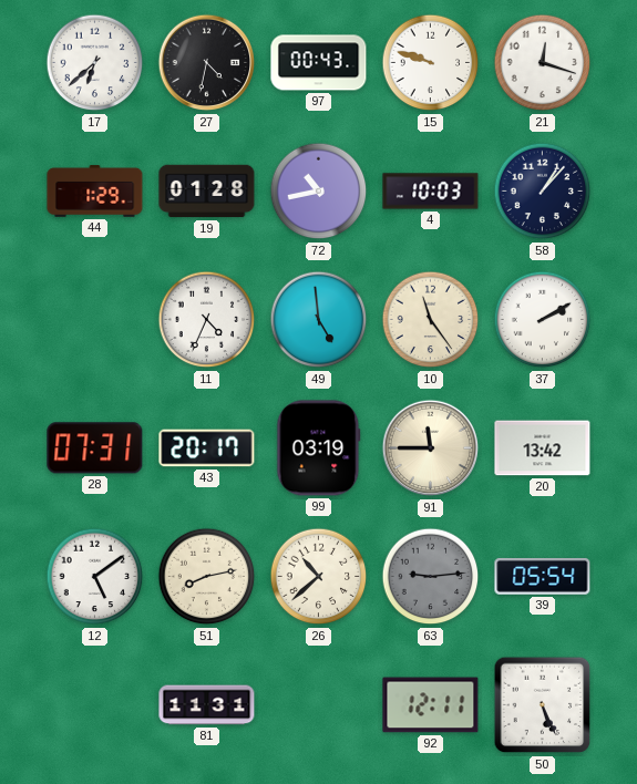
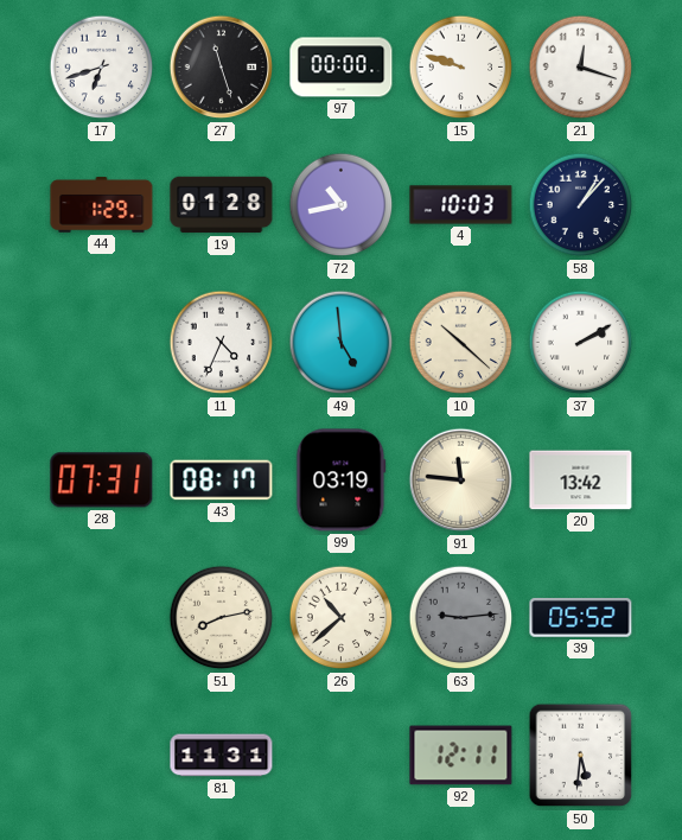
17: 6:38 -> 6:42
27: 4:32 -> 11:27
97: 00:43 -> 00:00
10: 11:24 -> 10:22
43: 20:17 -> 08:17
91: 11:45 -> 11:46
12: 5:09 -> none
39: 05:54 -> 05:52
50: 5:26 -> 5:31
